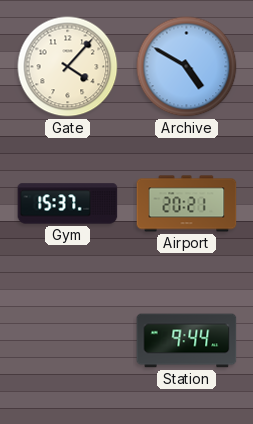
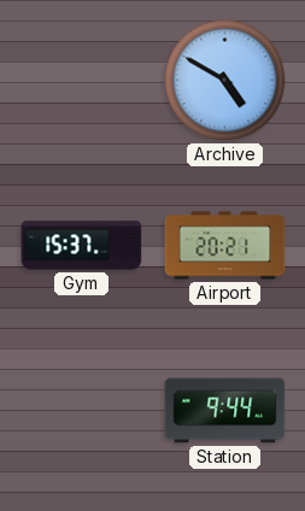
Gate: 4:07 -> none
